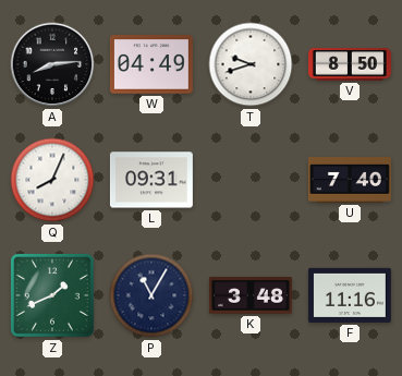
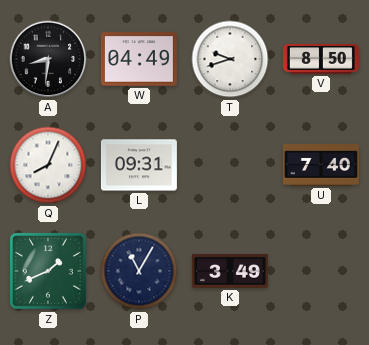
A: 8:14 -> 8:31
K: 3:48 -> 3:49
F: 11:16 -> none
